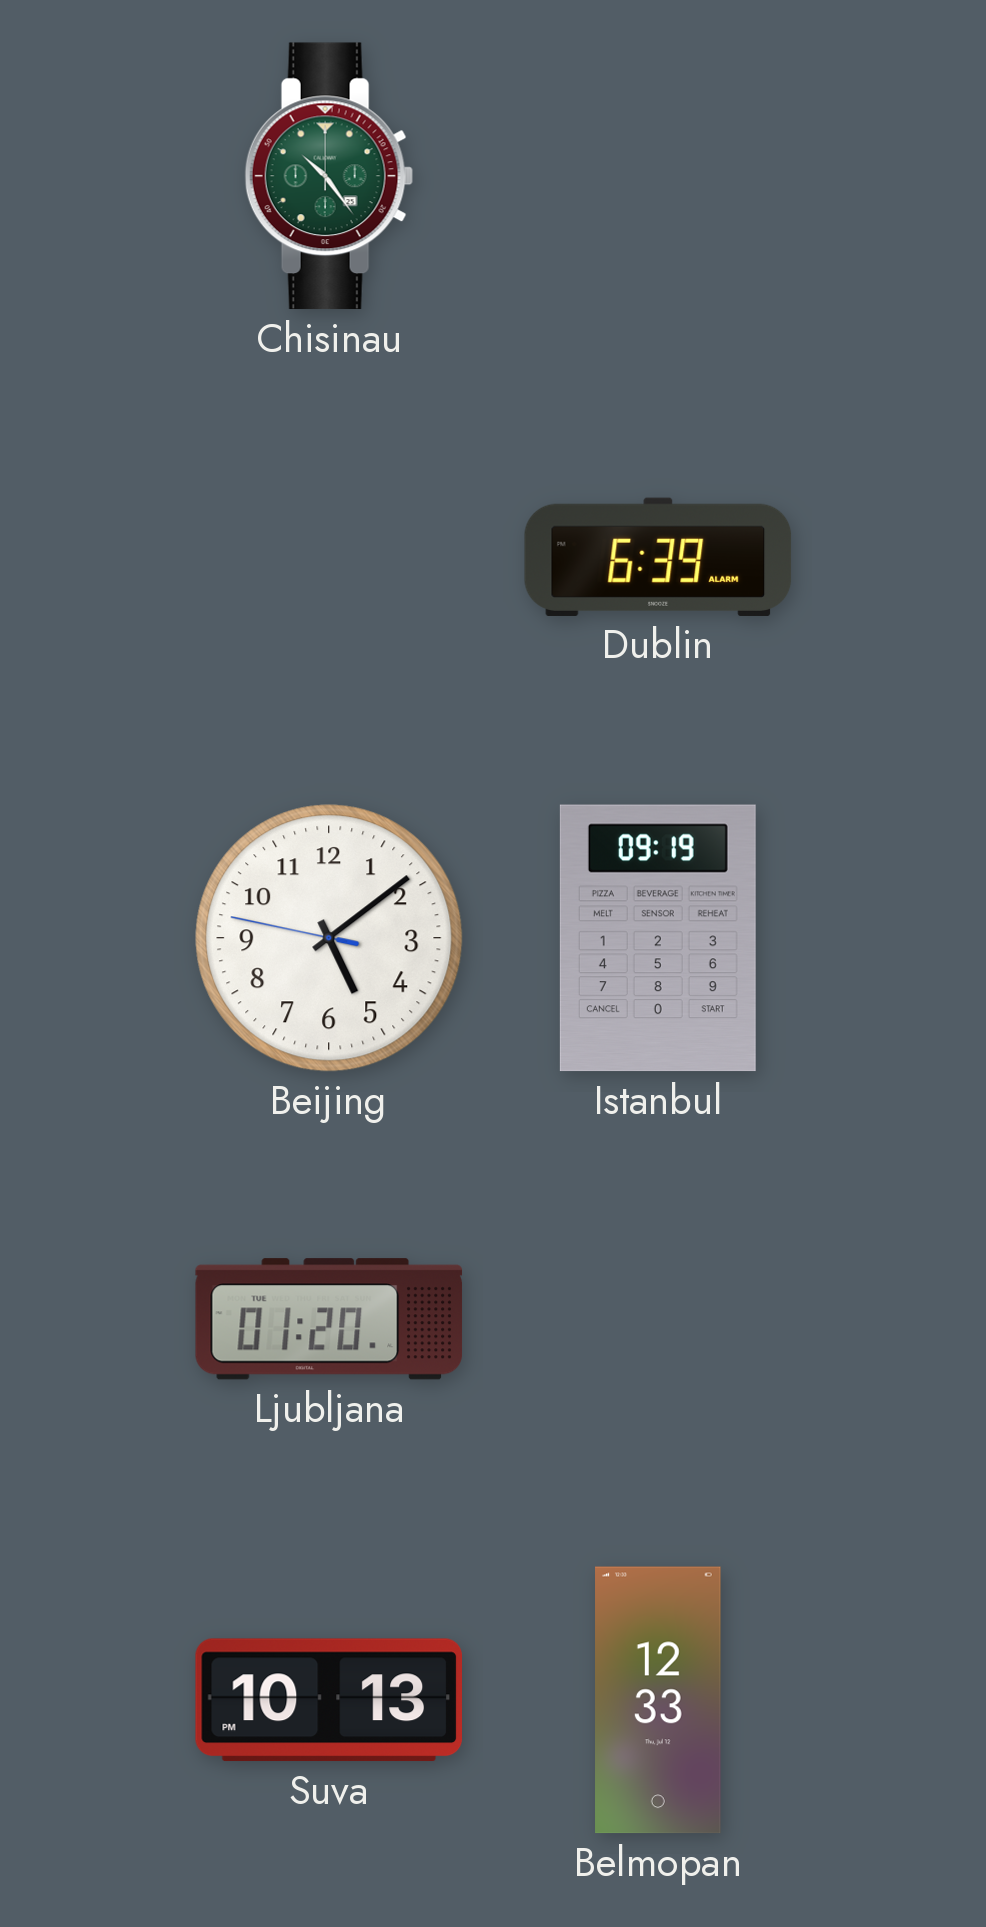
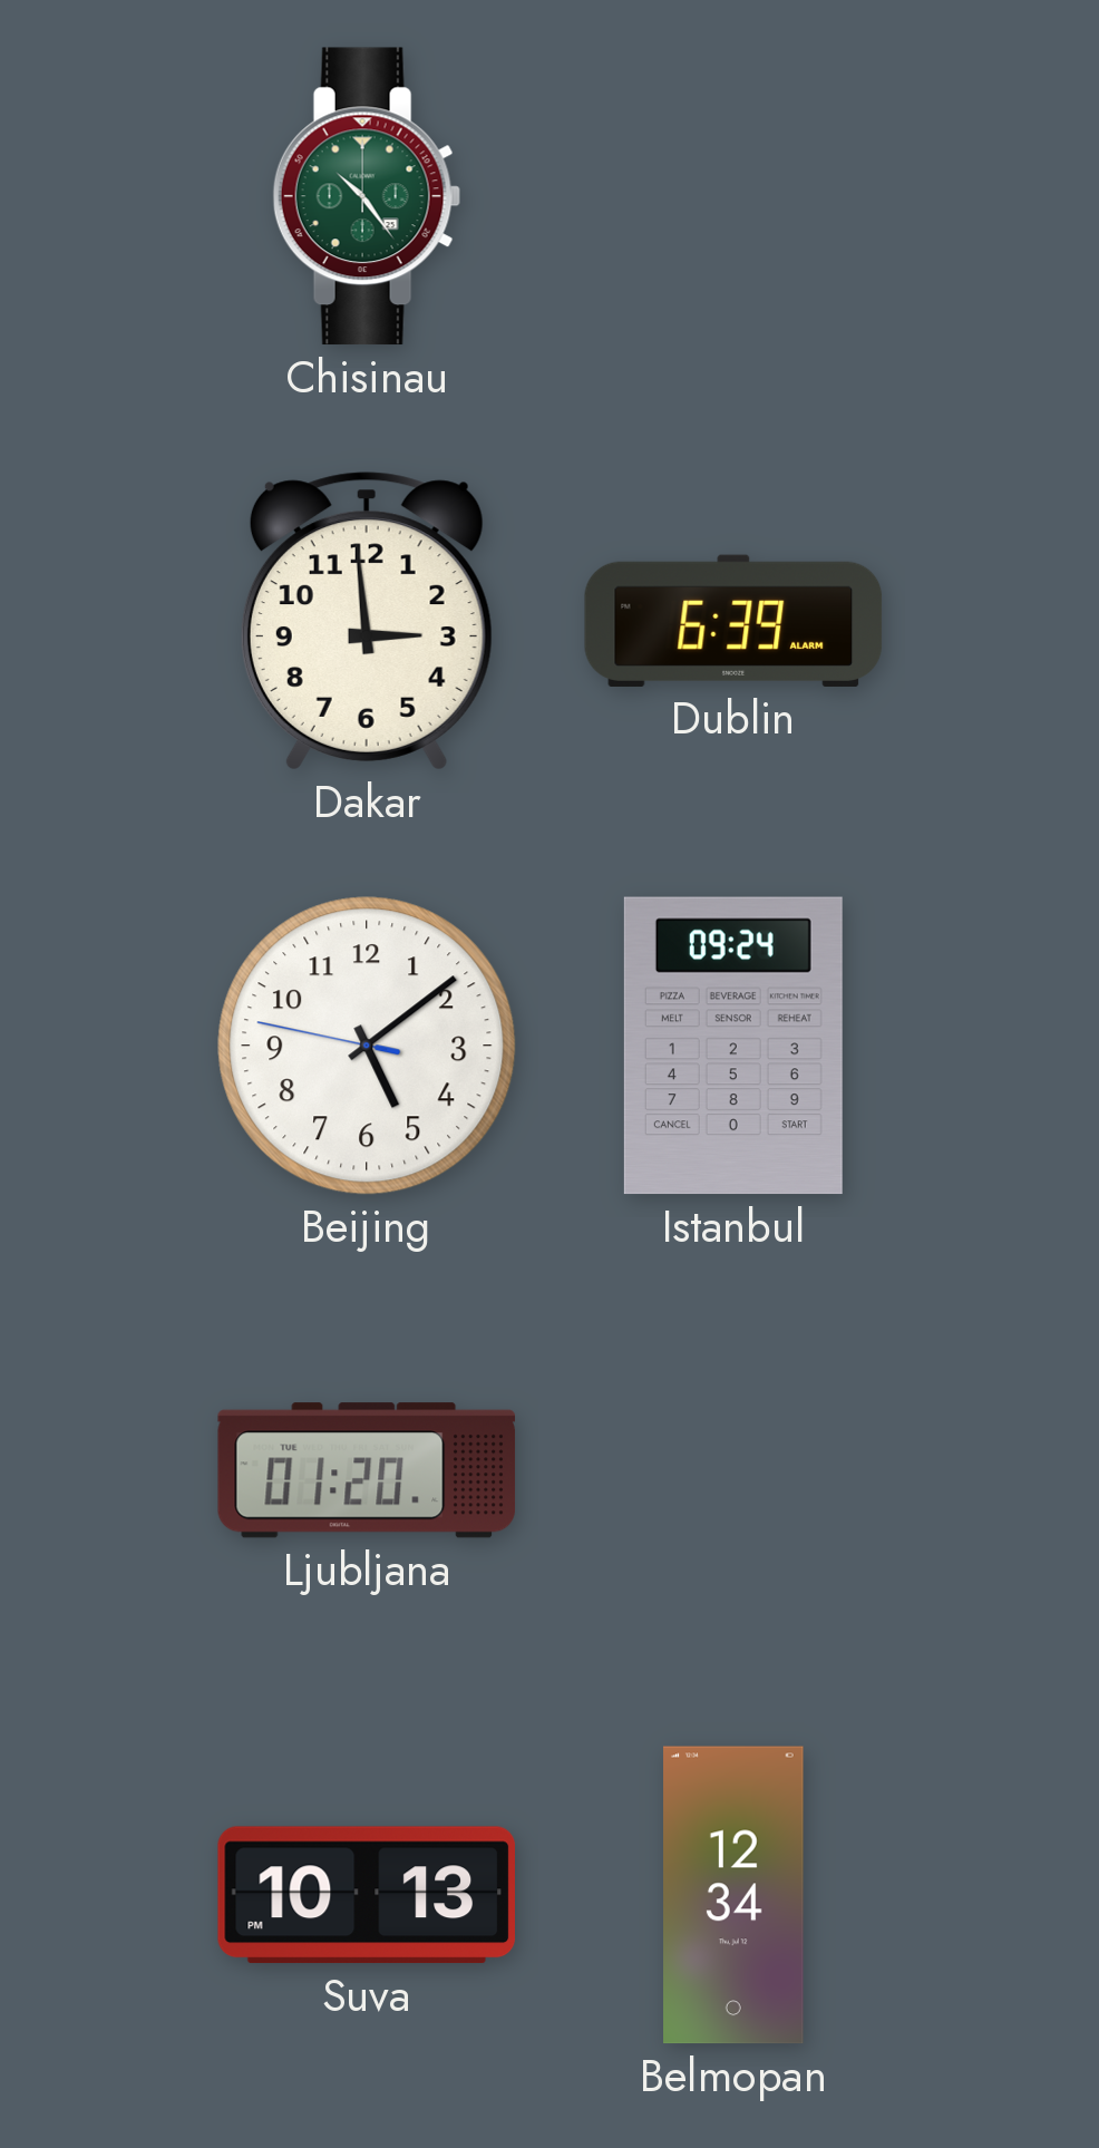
Dakar: none -> 2:59
Istanbul: 09:19 -> 09:24
Belmopan: 12:33 -> 12:34
